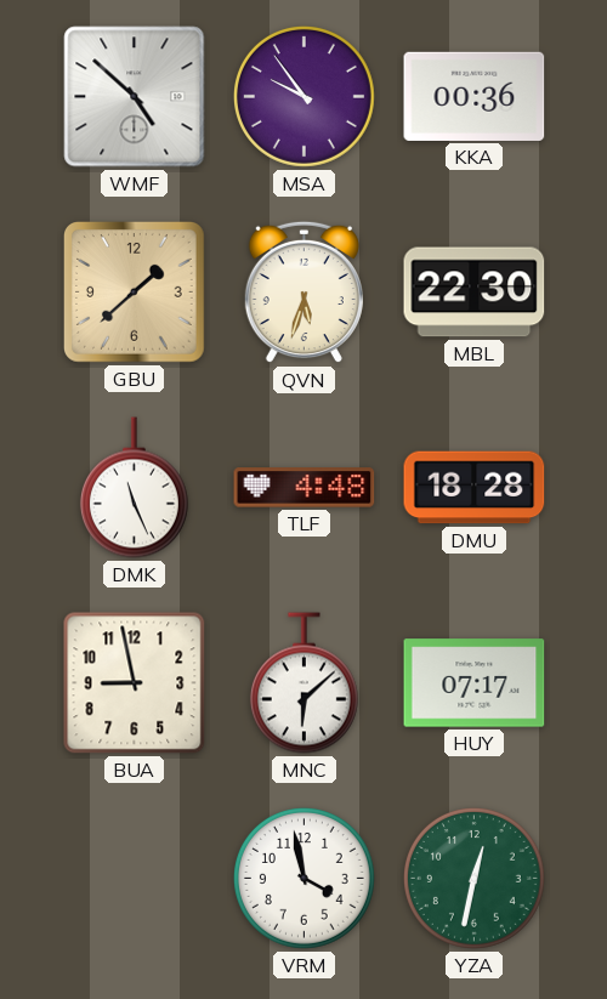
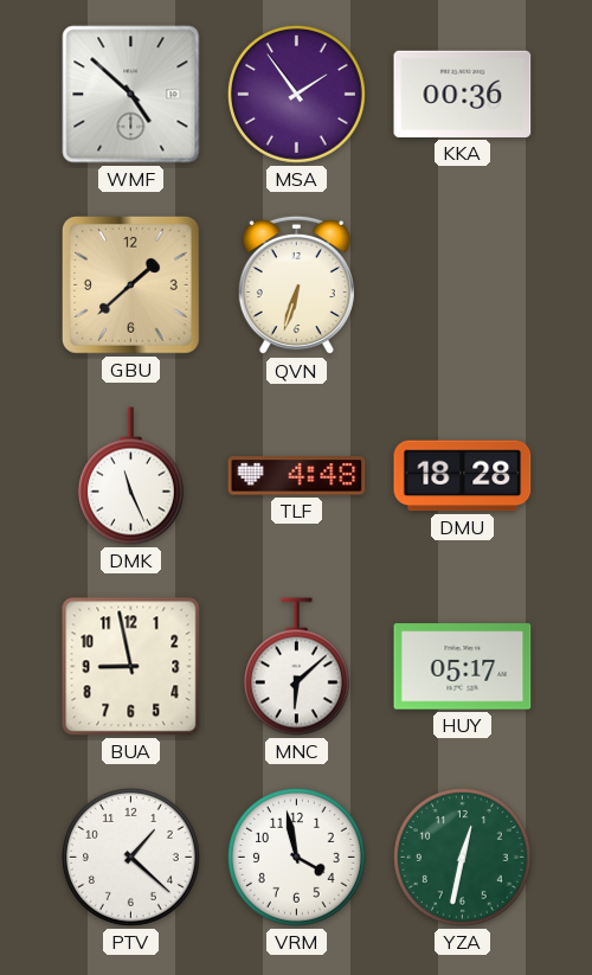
MSA: 9:54 -> 1:54
QVN: 5:33 -> 6:33
MBL: 22:30 -> none
HUY: 07:17 -> 05:17
PTV: none -> 1:22
